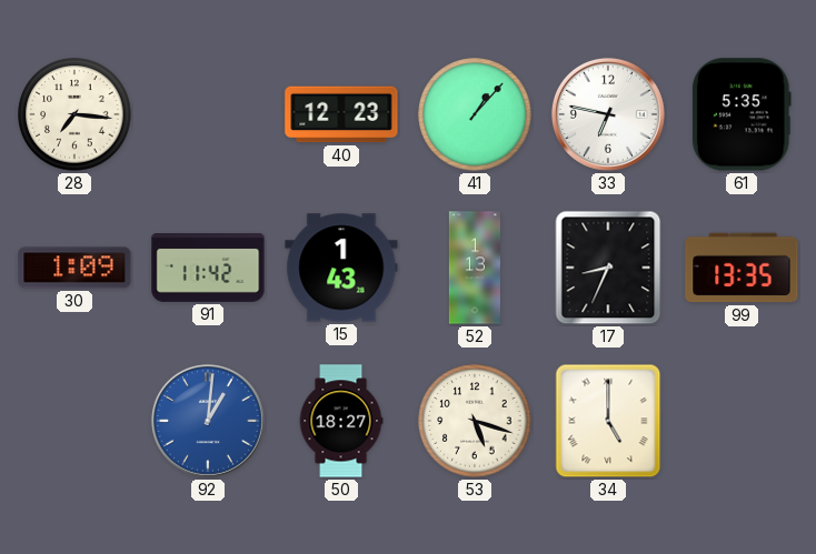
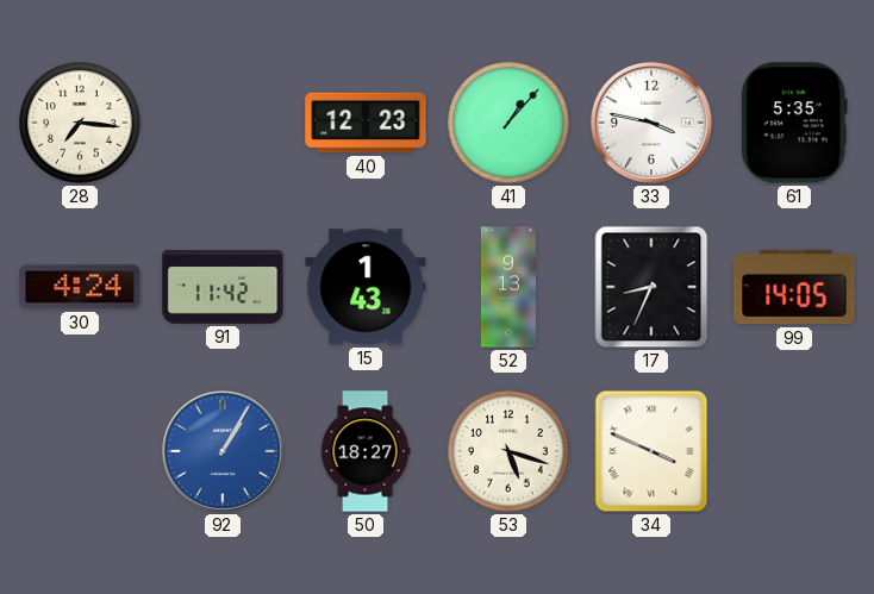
33: 6:47 -> 3:47
30: 1:09 -> 4:24
52: 1:13 -> 9:13
99: 13:35 -> 14:05
92: 1:01 -> 1:05
34: 5:00 -> 3:49
